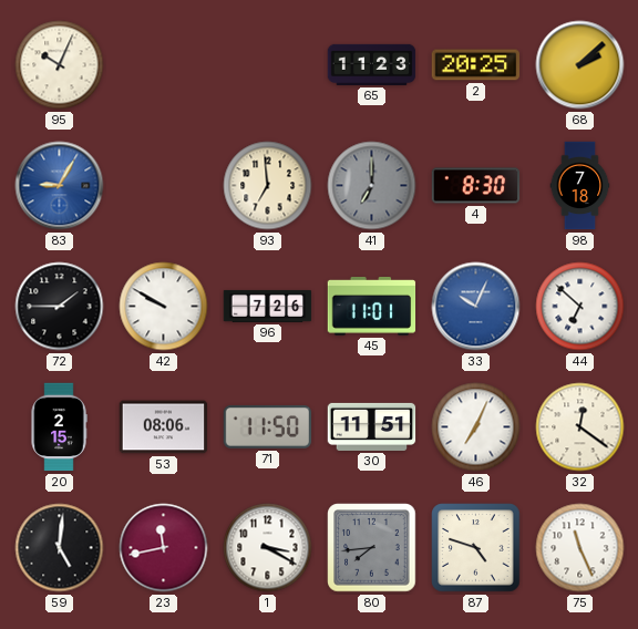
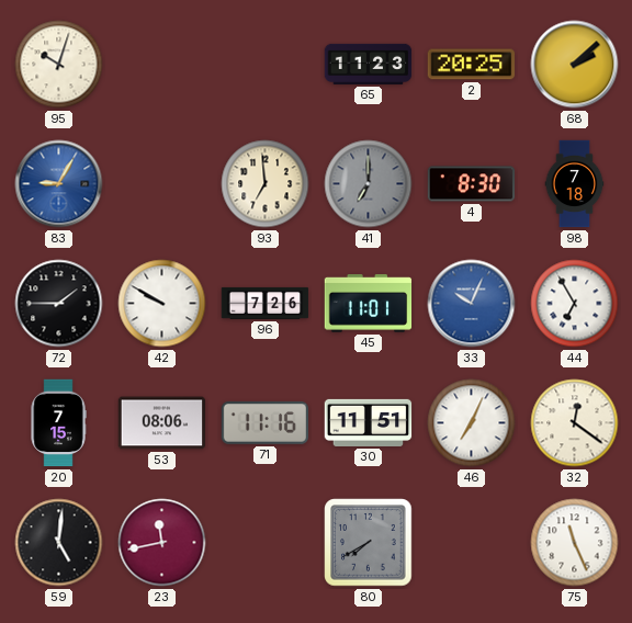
95: 10:04 -> 10:03
44: 6:52 -> 6:55
20: 2:15 -> 7:15
71: 11:50 -> 11:16
1: 3:20 -> none
80: 7:44 -> 7:40
87: 4:48 -> none
